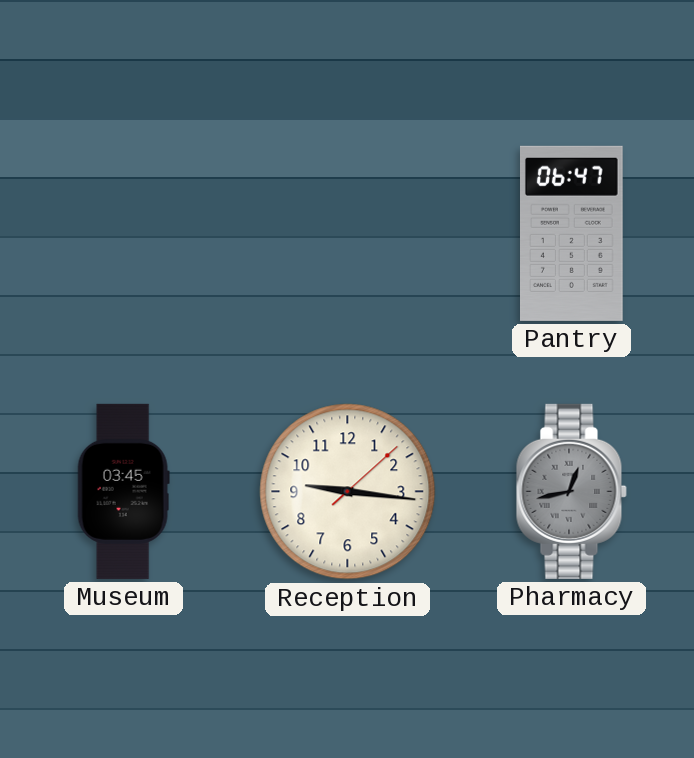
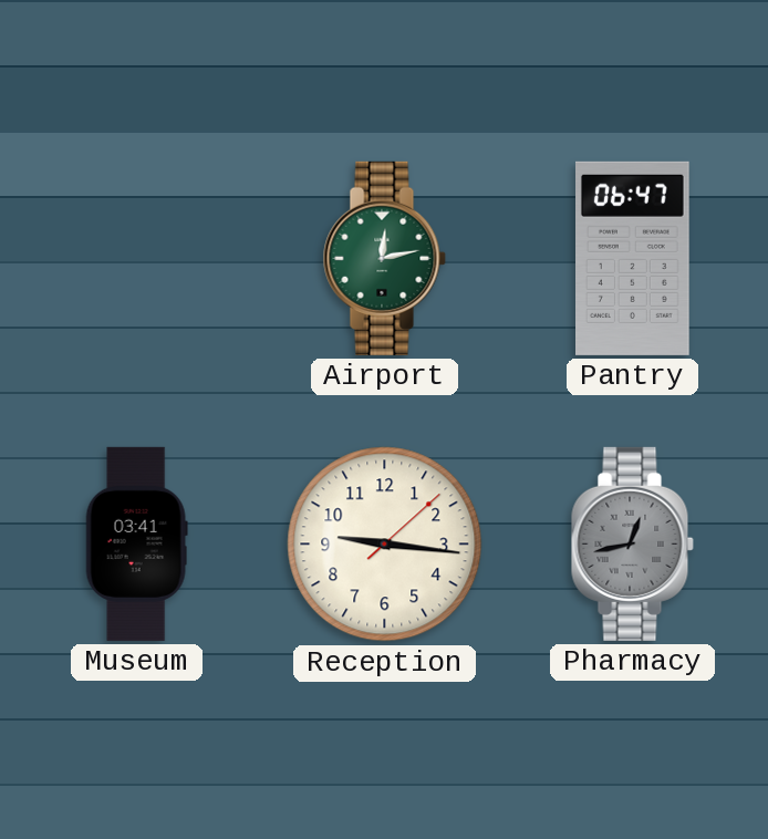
Airport: none -> 12:13
Museum: 03:45 -> 03:41
